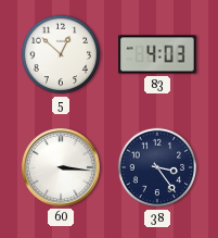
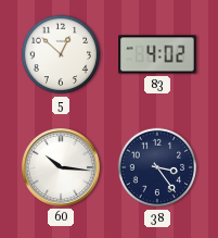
83: 4:03 -> 4:02
60: 3:16 -> 10:16
